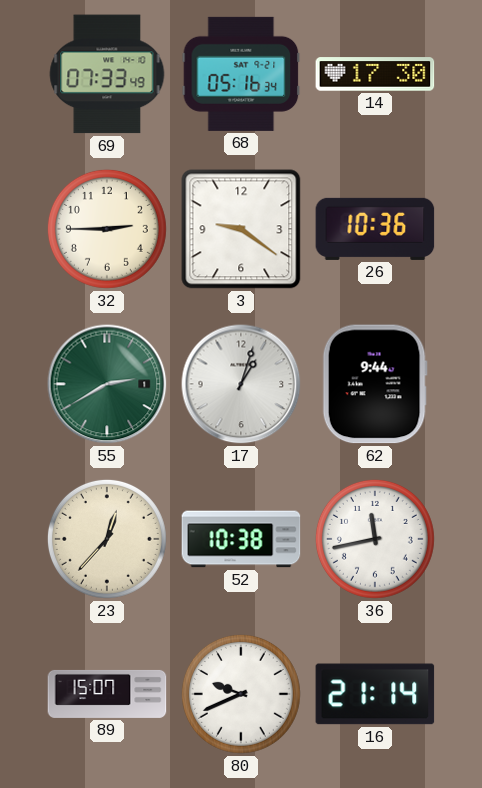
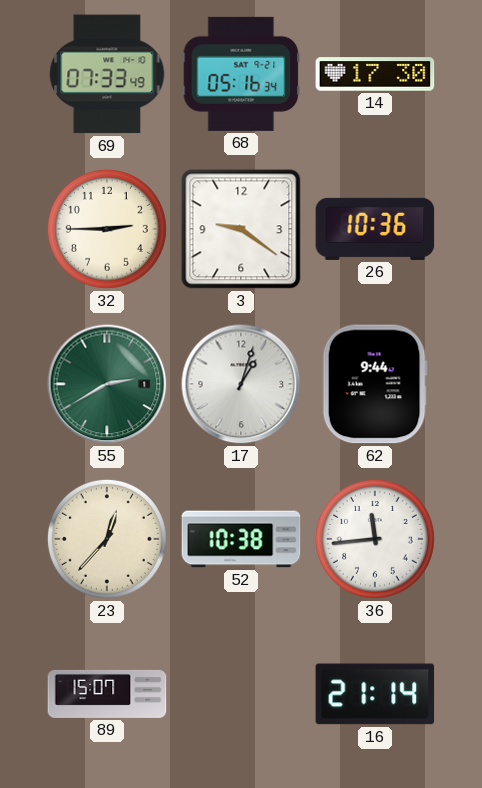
36: 11:43 -> 11:44
80: 9:41 -> none
